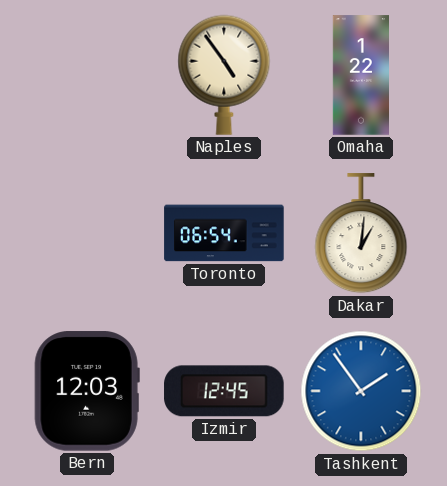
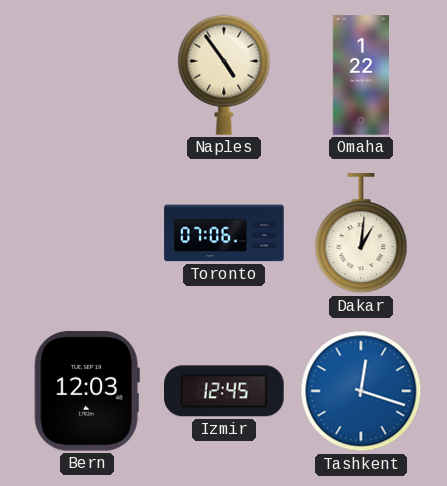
Toronto: 06:54 -> 07:06
Tashkent: 1:54 -> 12:18
